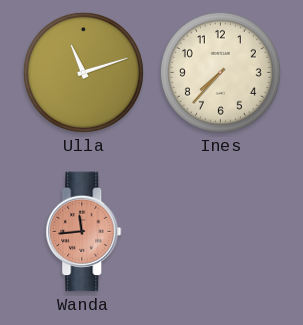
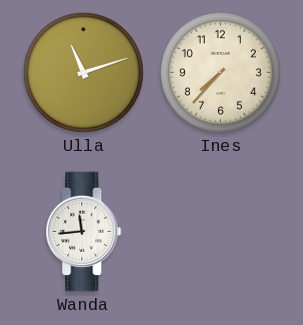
Wanda dial: salmon -> white
